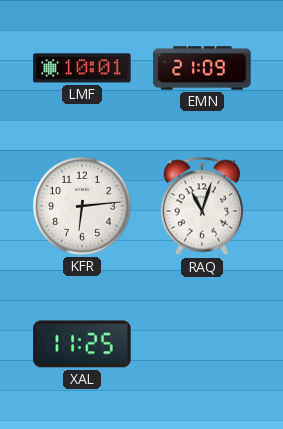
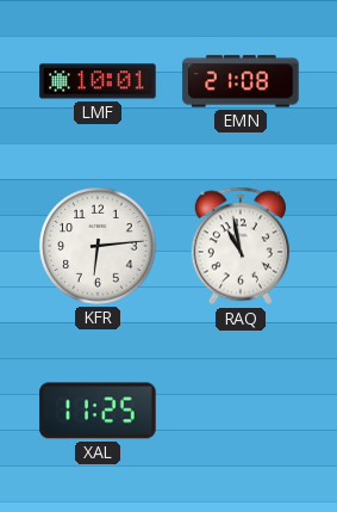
EMN: 21:09 -> 21:08
RAQ: 11:03 -> 10:58
